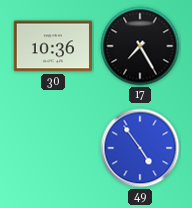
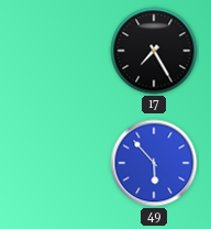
30: 10:36 -> none
49: 4:54 -> 5:53
